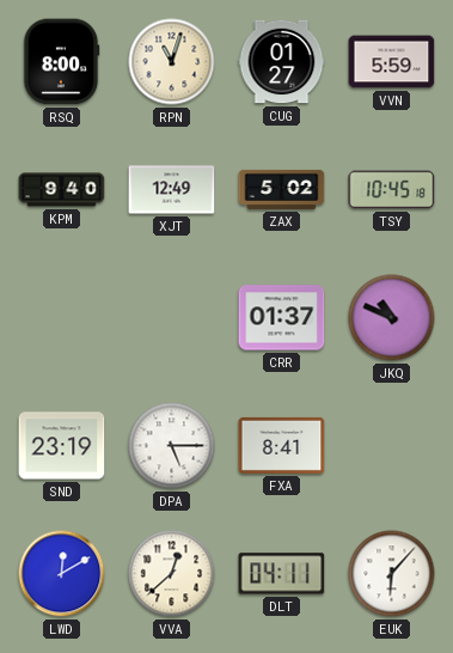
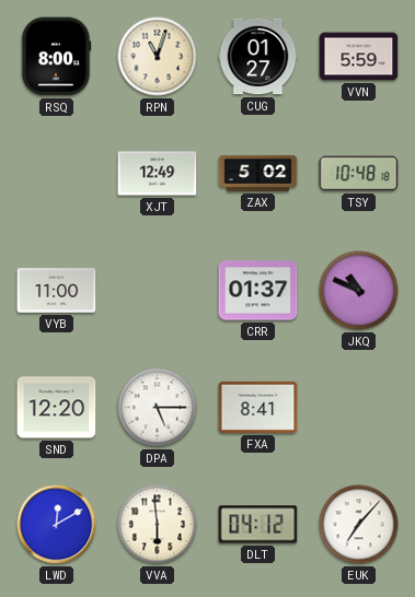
KPM: 9:40 -> none
TSY: 10:45 -> 10:48
VYB: none -> 11:00
SND: 23:19 -> 12:20
VVA: 12:38 -> 5:59
DLT: 04:11 -> 04:12
EUK: 6:07 -> 7:07
